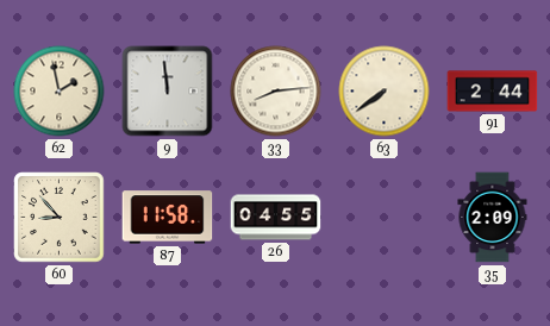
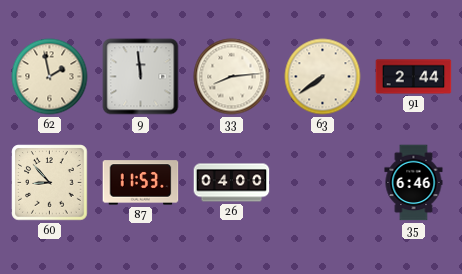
87: 11:58 -> 11:53
26: 04:55 -> 04:00
35: 2:09 -> 6:46
